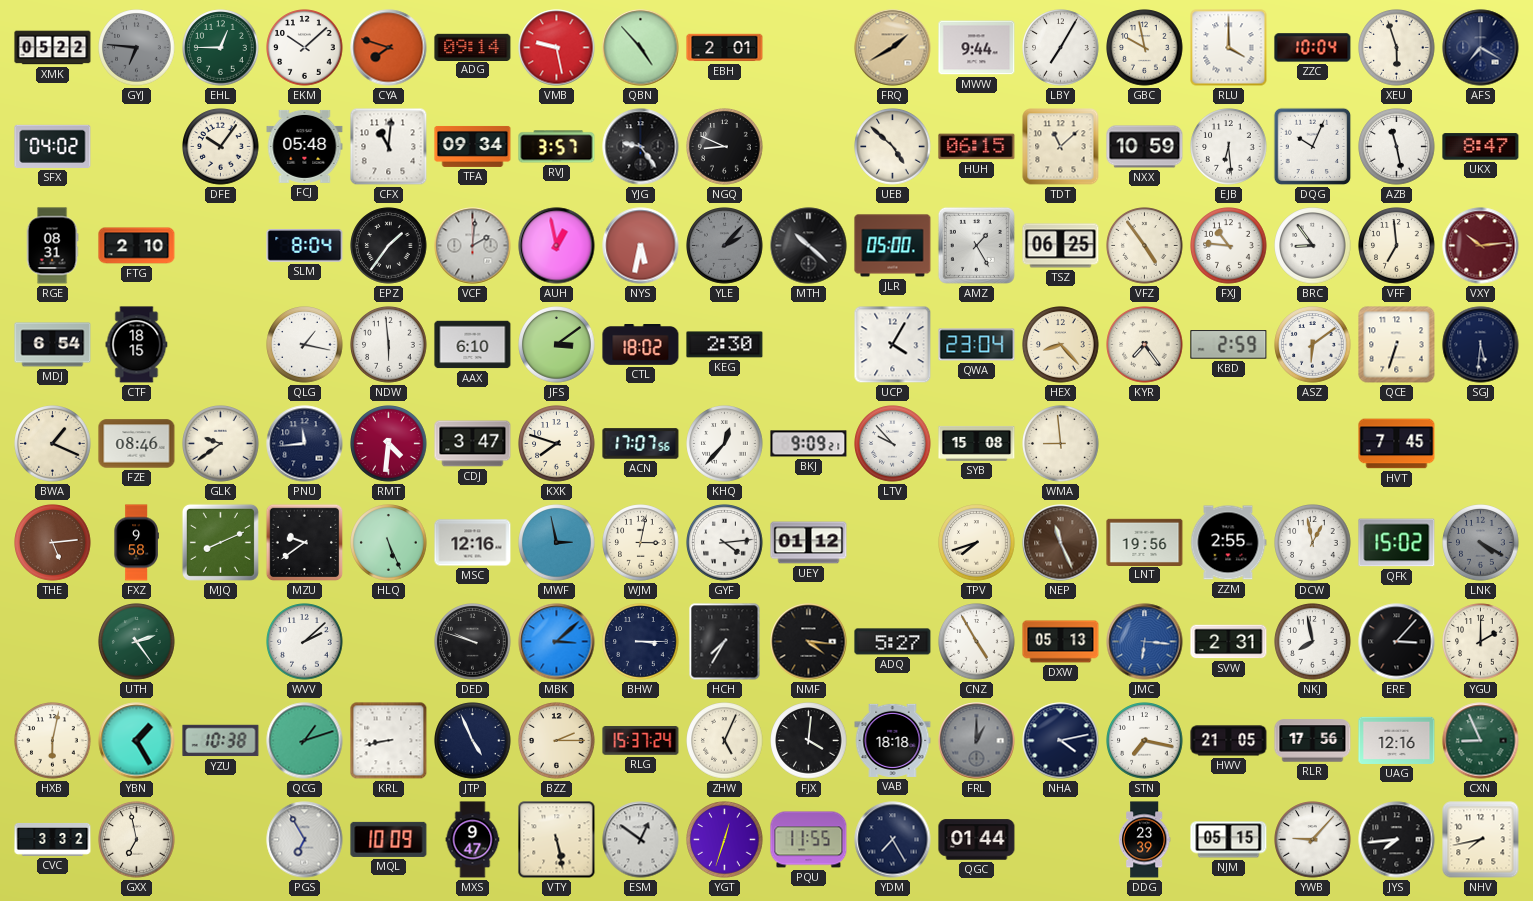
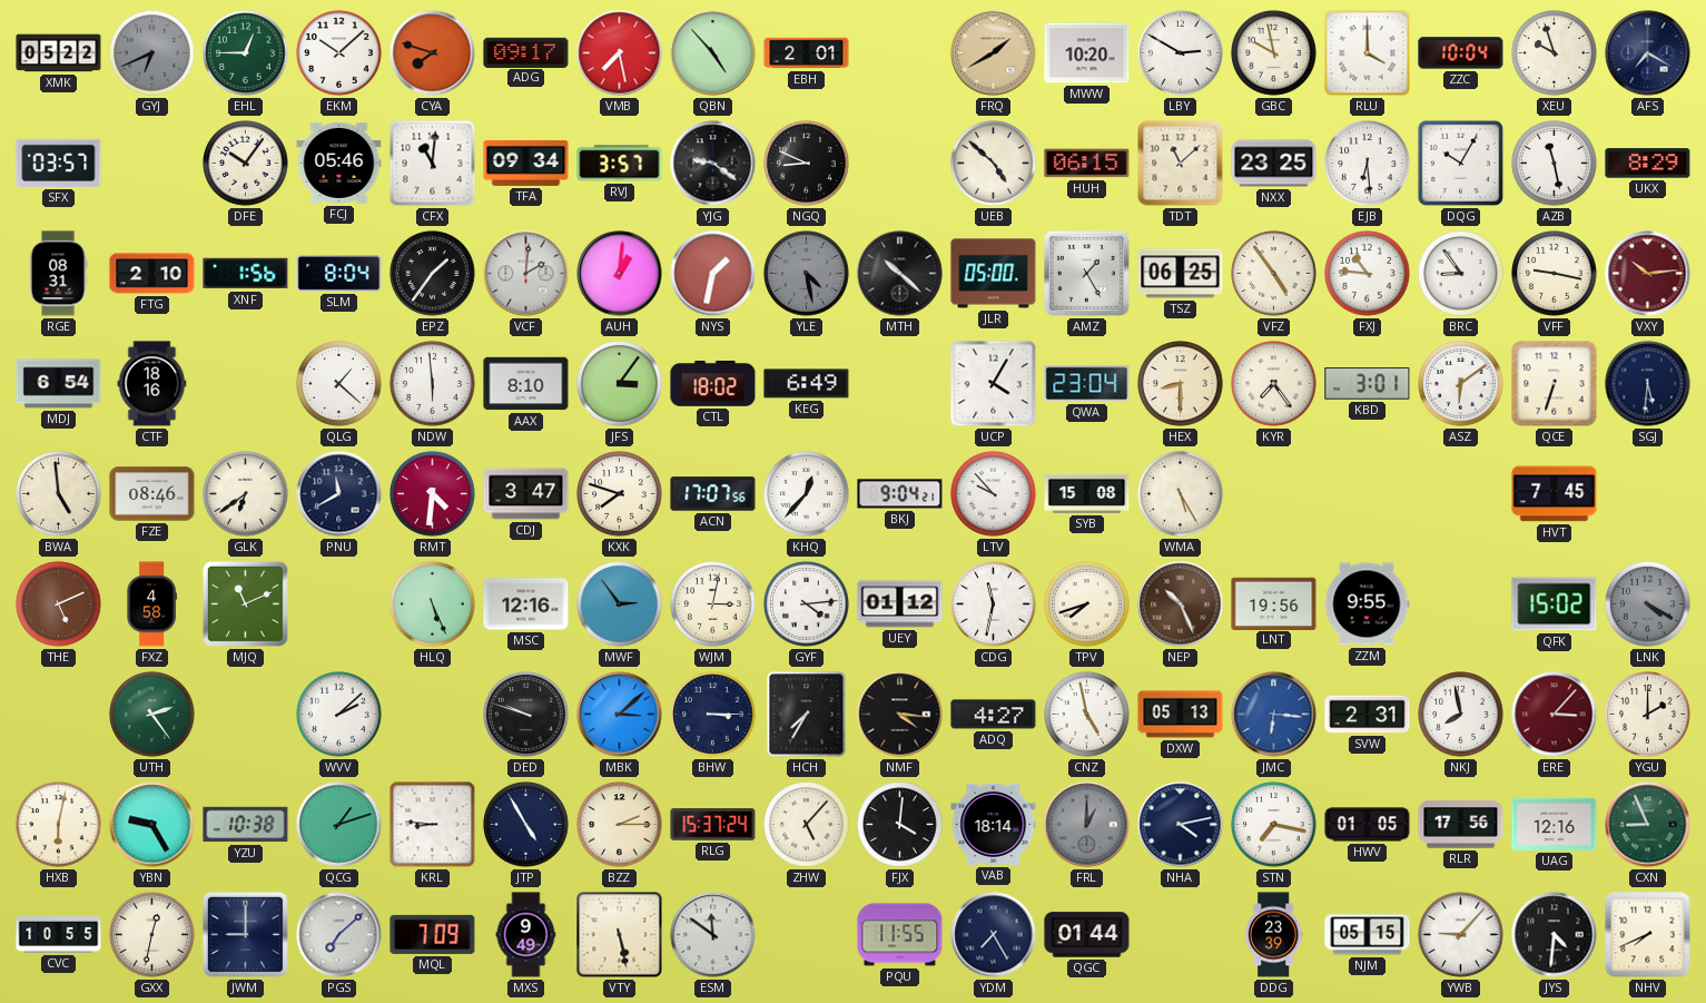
GYJ: 6:46 -> 6:41
ADG: 09:14 -> 09:17
VMB: 9:28 -> 7:28
MWW: 9:44 -> 10:20
LBY: 7:05 -> 2:50
XEU: 5:57 -> 9:57
SFX: 04:02 -> 03:57
FCJ: 05:48 -> 05:46
YJG: 9:24 -> 9:21
NXX: 10:59 -> 23:25
DQG: 10:04 -> 10:05
UKX: 8:47 -> 8:29
XNF: none -> 1:56
AUH: 12:58 -> 1:01
NYS: 5:32 -> 1:32
YLE: 2:07 -> 4:28
VFF: 6:59 -> 9:17
CTF: 18:15 -> 18:16
QLG: 1:17 -> 1:22
AAX: 6:10 -> 8:10
JFS: 3:09 -> 3:06
KEG: 2:30 -> 6:49
HEX: 8:23 -> 8:30
KBD: 2:59 -> 3:01
BWA: 1:19 -> 4:59
GLK: 9:39 -> 6:39
PNU: 11:44 -> 11:40
BKJ: 9:09 -> 9:04
WMA: 8:59 -> 5:25
THE: 5:14 -> 5:11
FXZ: 9:58 -> 4:58
MJQ: 8:11 -> 11:11
MZU: 9:39 -> none
MWF: 2:58 -> 2:54
CDG: none -> 11:32
NEP: 11:26 -> 10:26
ZZM: 2:55 -> 9:55
DCW: 12:58 -> none
ADQ: 5:27 -> 4:27
CNZ: 4:55 -> 4:58
ERE dial: black -> burgundy
YBN: 1:25 -> 9:25
KRL: 8:43 -> 8:46
JTP: 4:56 -> 4:55
ZHW: 5:04 -> 5:07
VAB: 18:18 -> 18:14
HWV: 21:05 -> 01:05
CVC: 3:32 -> 10:55
GXX: 6:58 -> 12:32
JWM: none -> 9:00
PGS: 6:55 -> 7:08
MQL: 10:09 -> 7:09
MXS: 9:47 -> 9:49
ESM: 12:51 -> 11:51
YGT: 12:33 -> none
JYS: 7:44 -> 4:31
NHV: 7:43 -> 7:41
